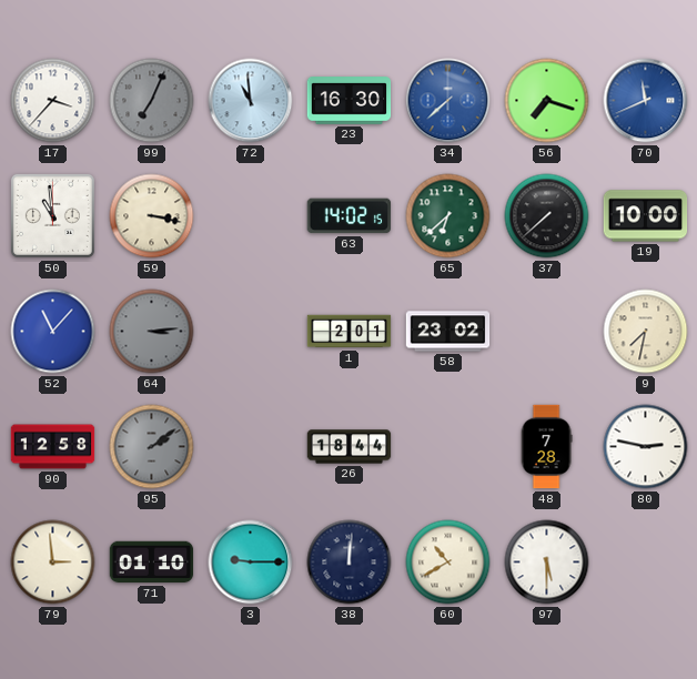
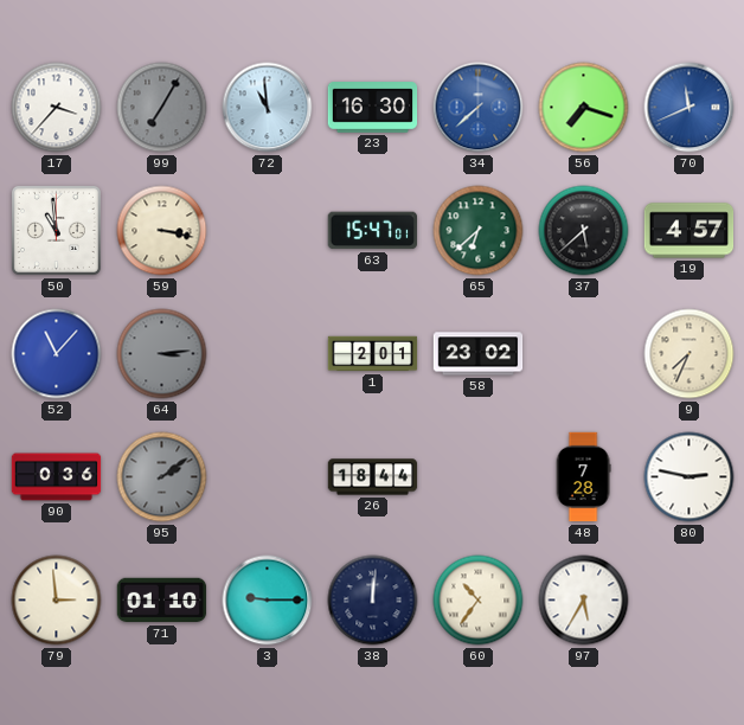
99: 7:04 -> 7:05
63: 14:02 -> 15:47
37: 7:38 -> 5:38
19: 10:00 -> 4:57
9: 7:32 -> 7:34
90: 12:58 -> 0:36
60: 10:40 -> 10:36
97: 5:30 -> 5:35
